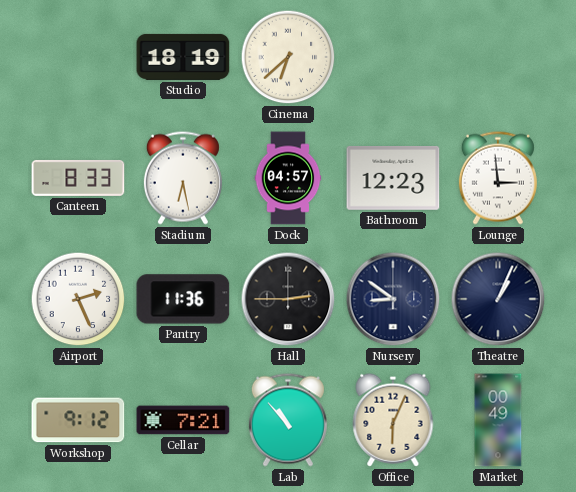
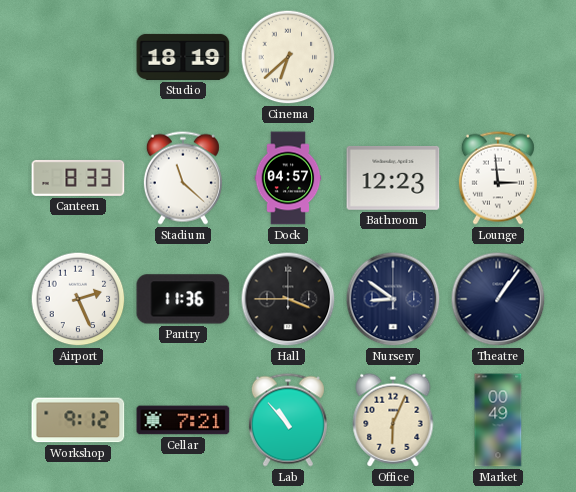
Stadium: 6:28 -> 11:22
Hall: 2:45 -> 3:45
Theatre: 1:04 -> 1:06
